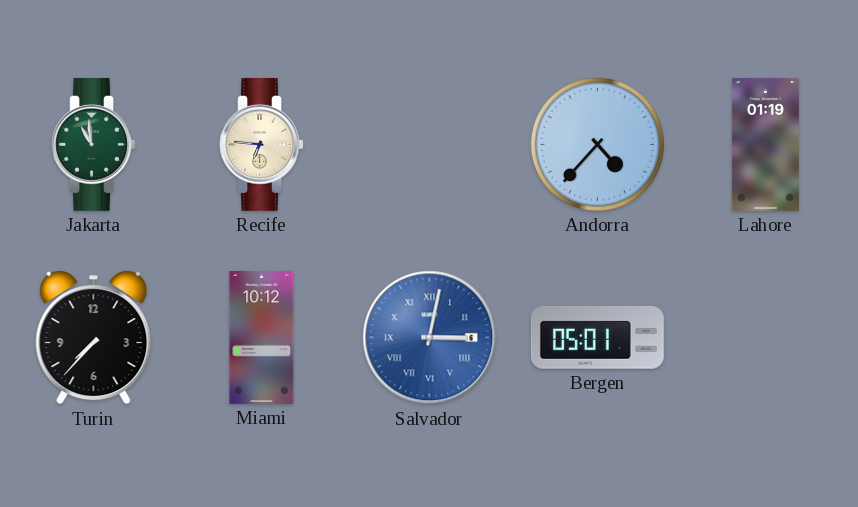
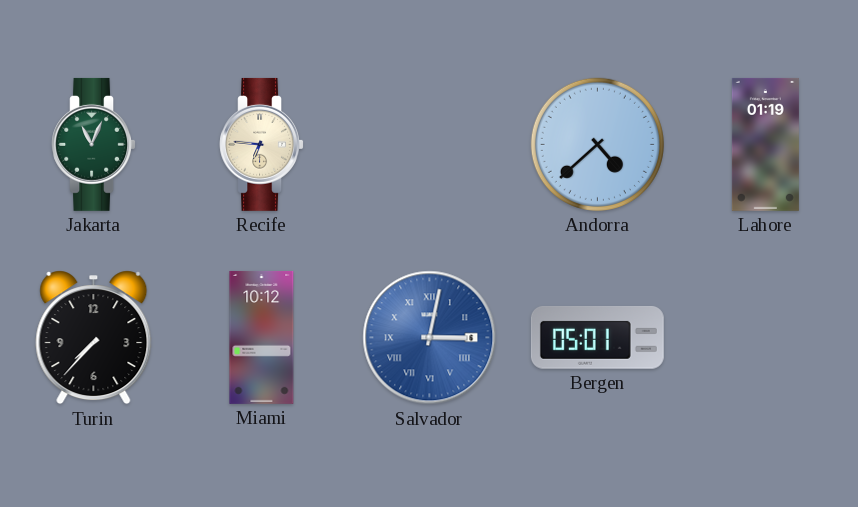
Jakarta: 10:59 -> 11:04
Andorra: 4:37 -> 4:38
